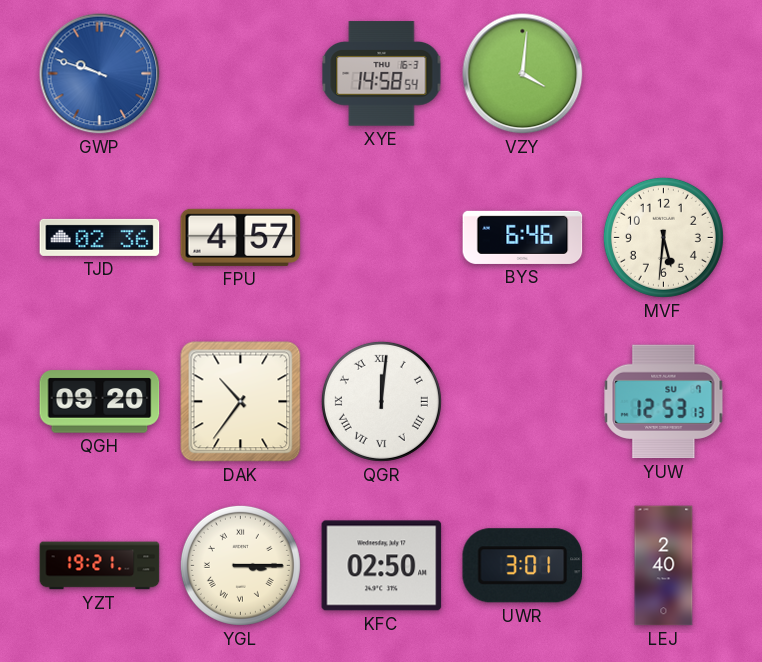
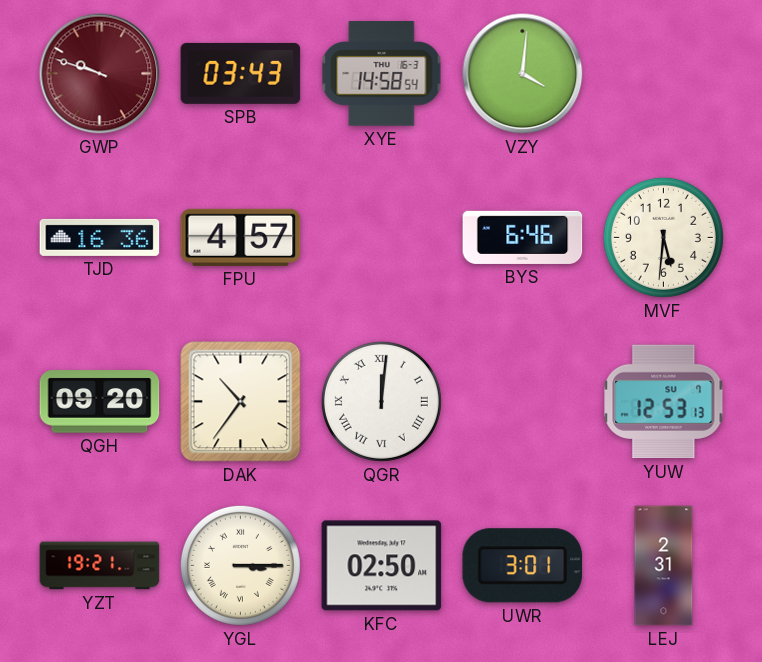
GWP dial: blue -> burgundy
SPB: none -> 03:43
TJD: 02:36 -> 16:36
LEJ: 2:40 -> 2:31
